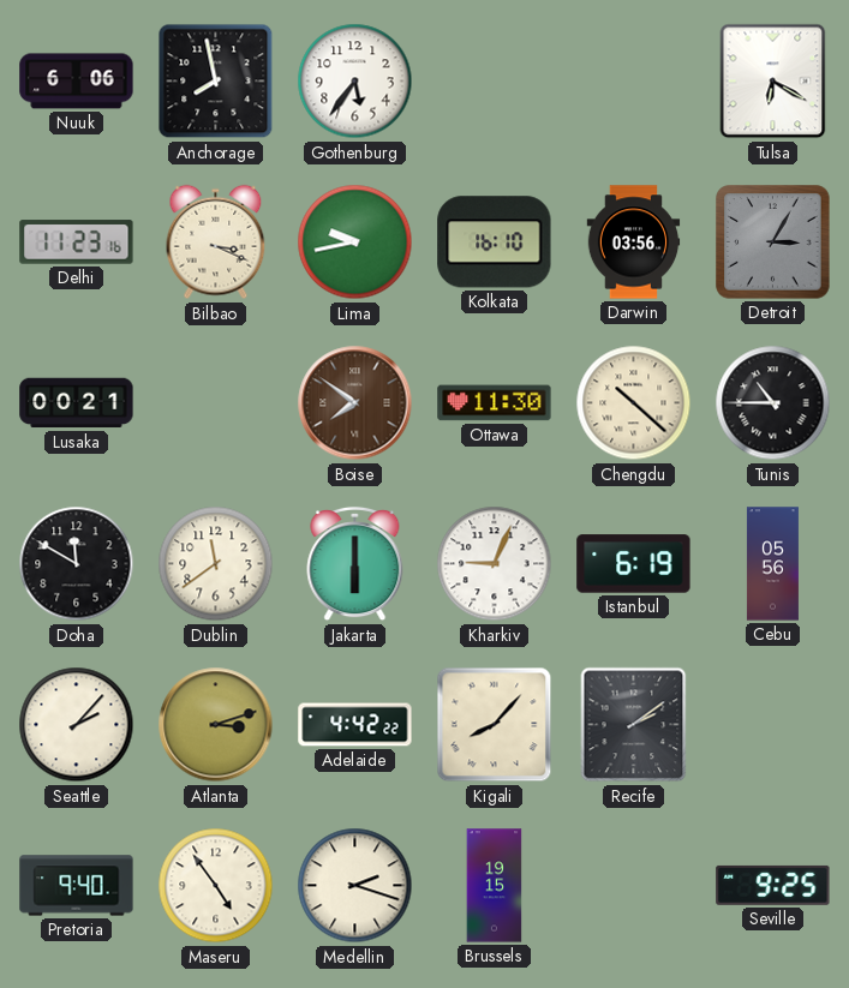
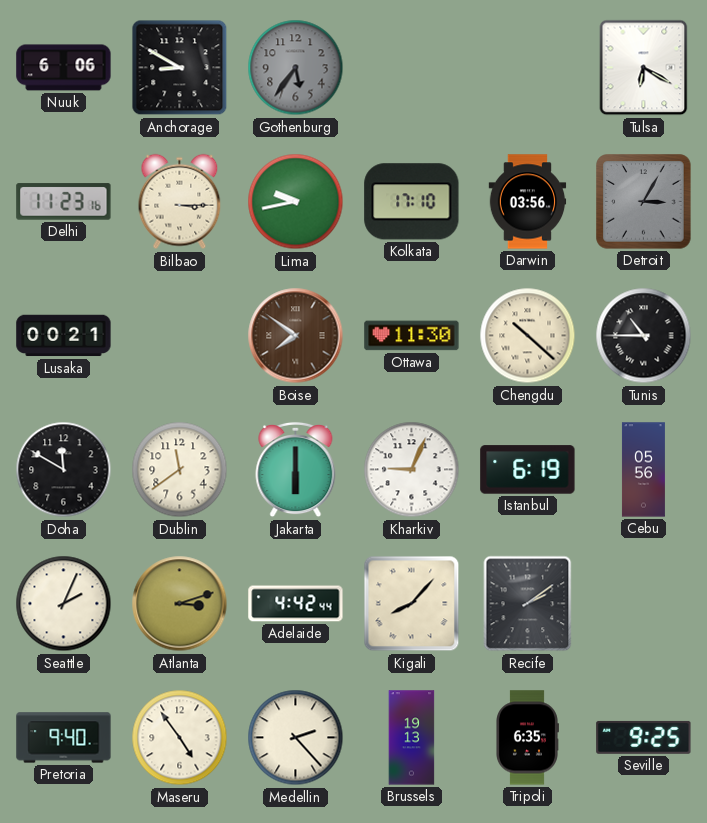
Anchorage: 7:58 -> 8:50
Gothenburg dial: white -> grey
Bilbao: 3:19 -> 3:15
Kolkata: 16:10 -> 17:10
Seattle: 2:07 -> 2:04
Adelaide: 4:42:22 -> 4:42:44
Medellin: 2:18 -> 2:23
Brussels: 19:15 -> 19:13
Tripoli: none -> 6:35
